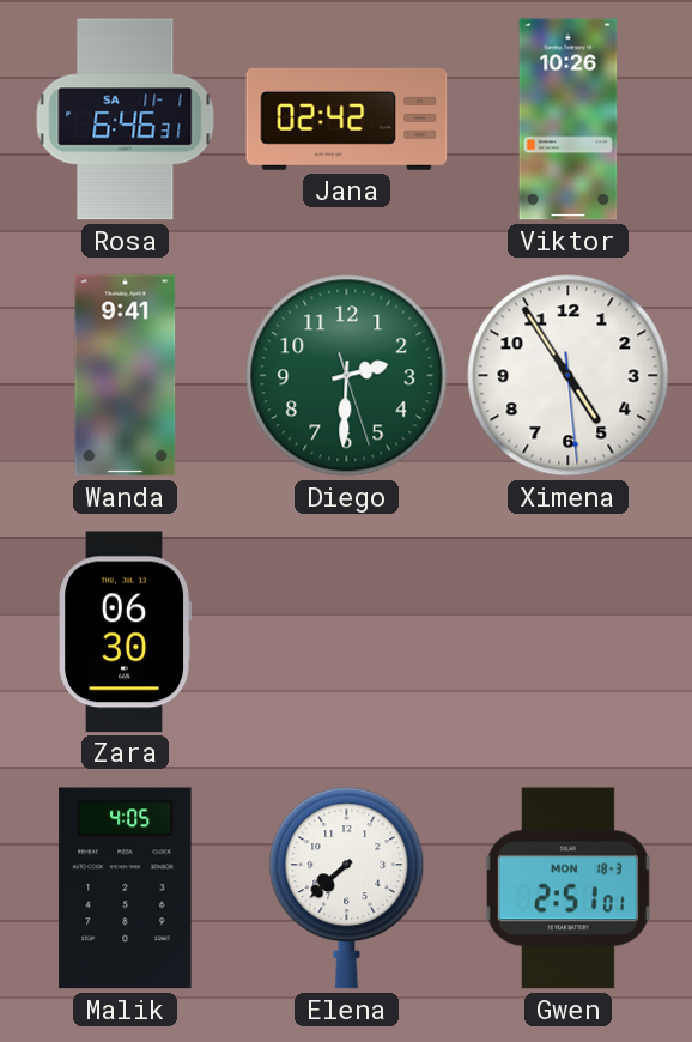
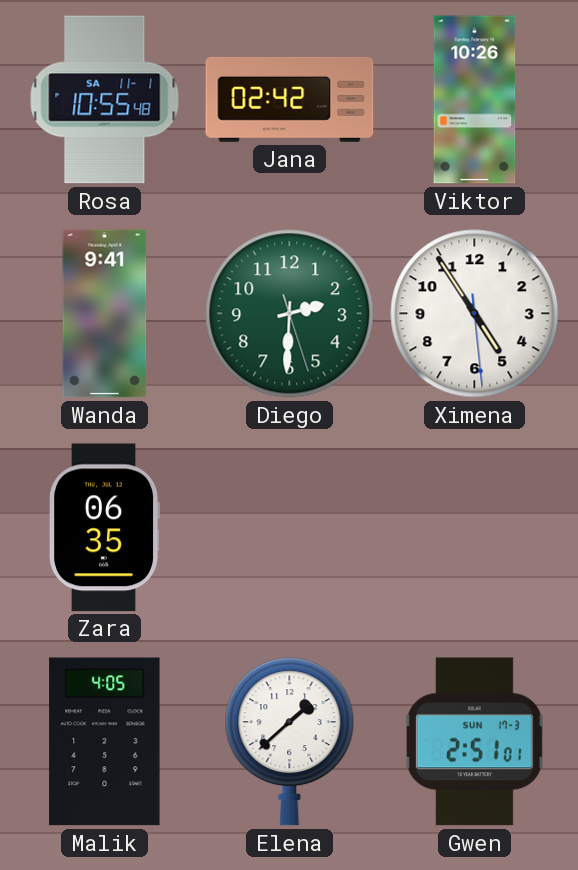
Rosa: 6:46 -> 10:55
Zara: 06:30 -> 06:35
Elena: 7:38 -> 1:38
Gwen date: MON 18-3 -> SUN 17-3
